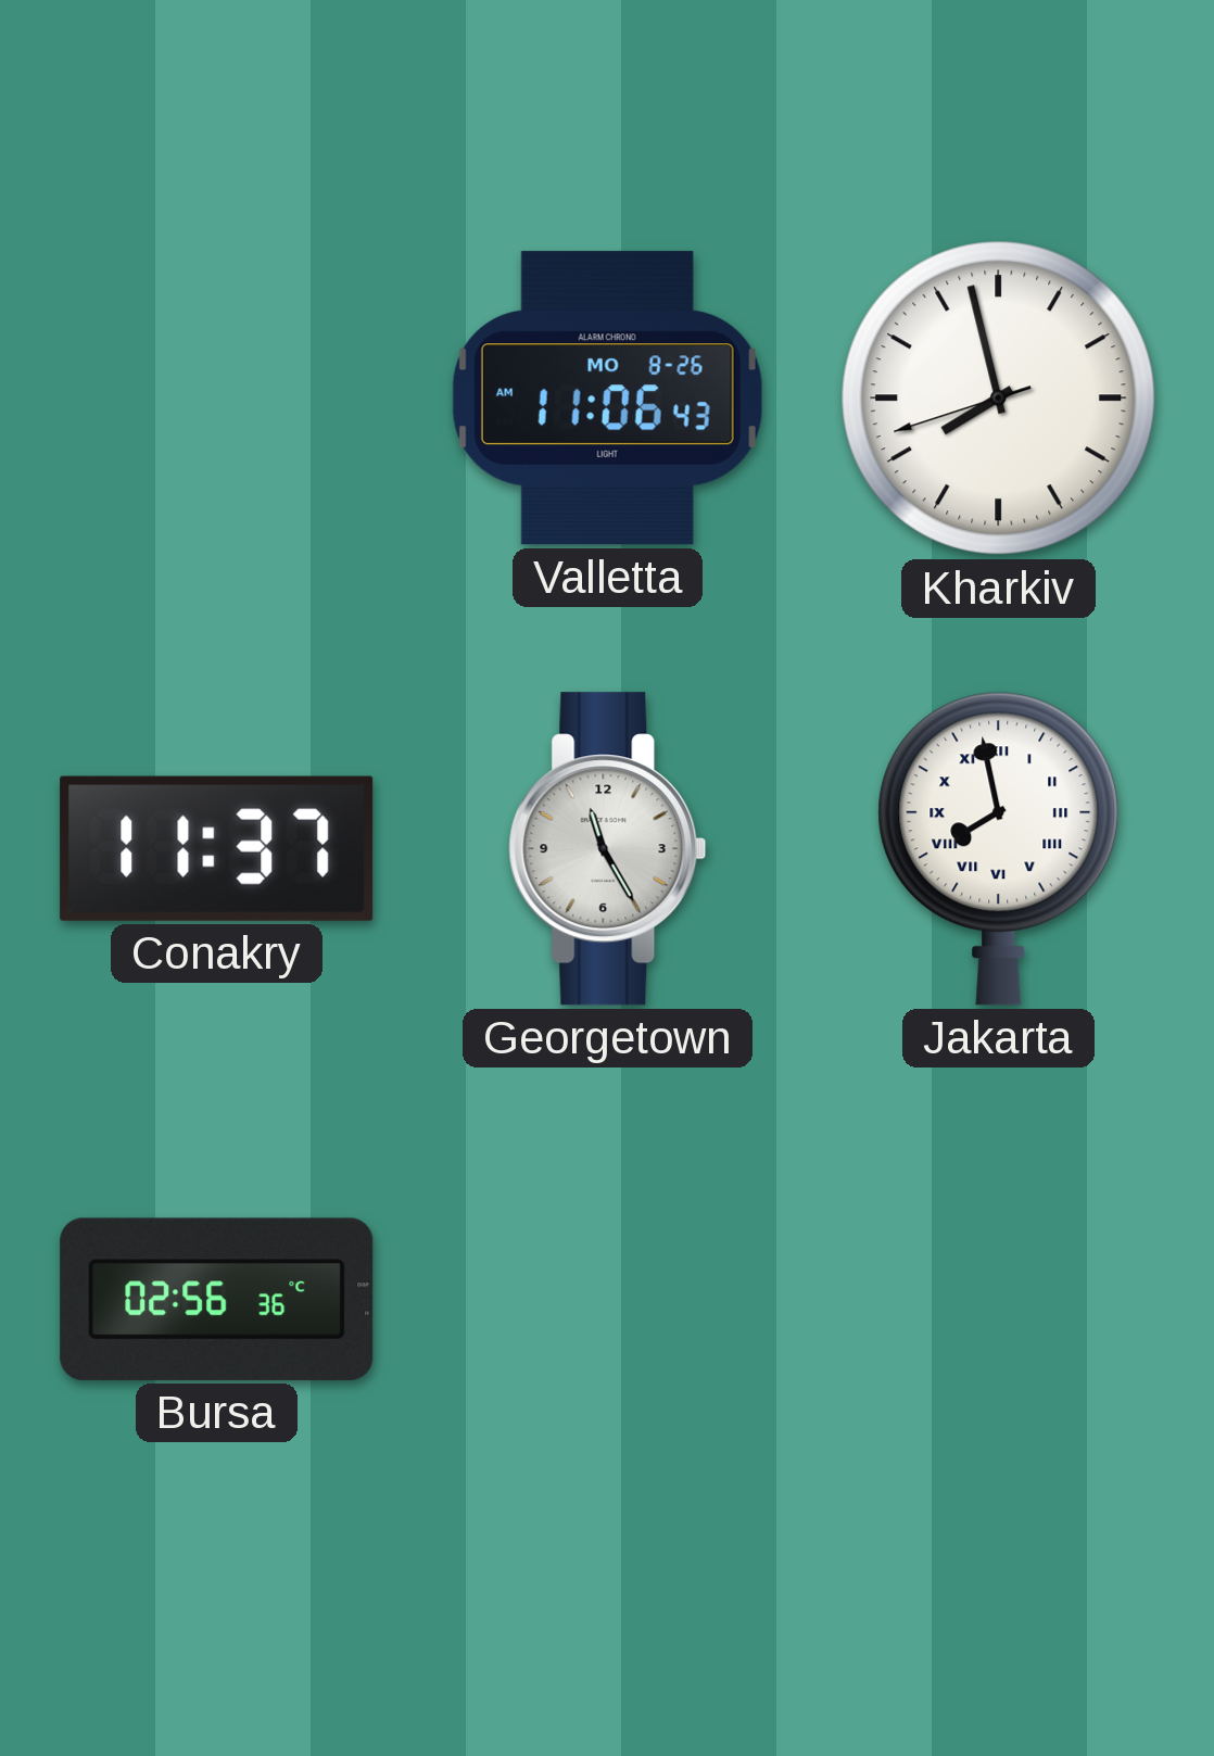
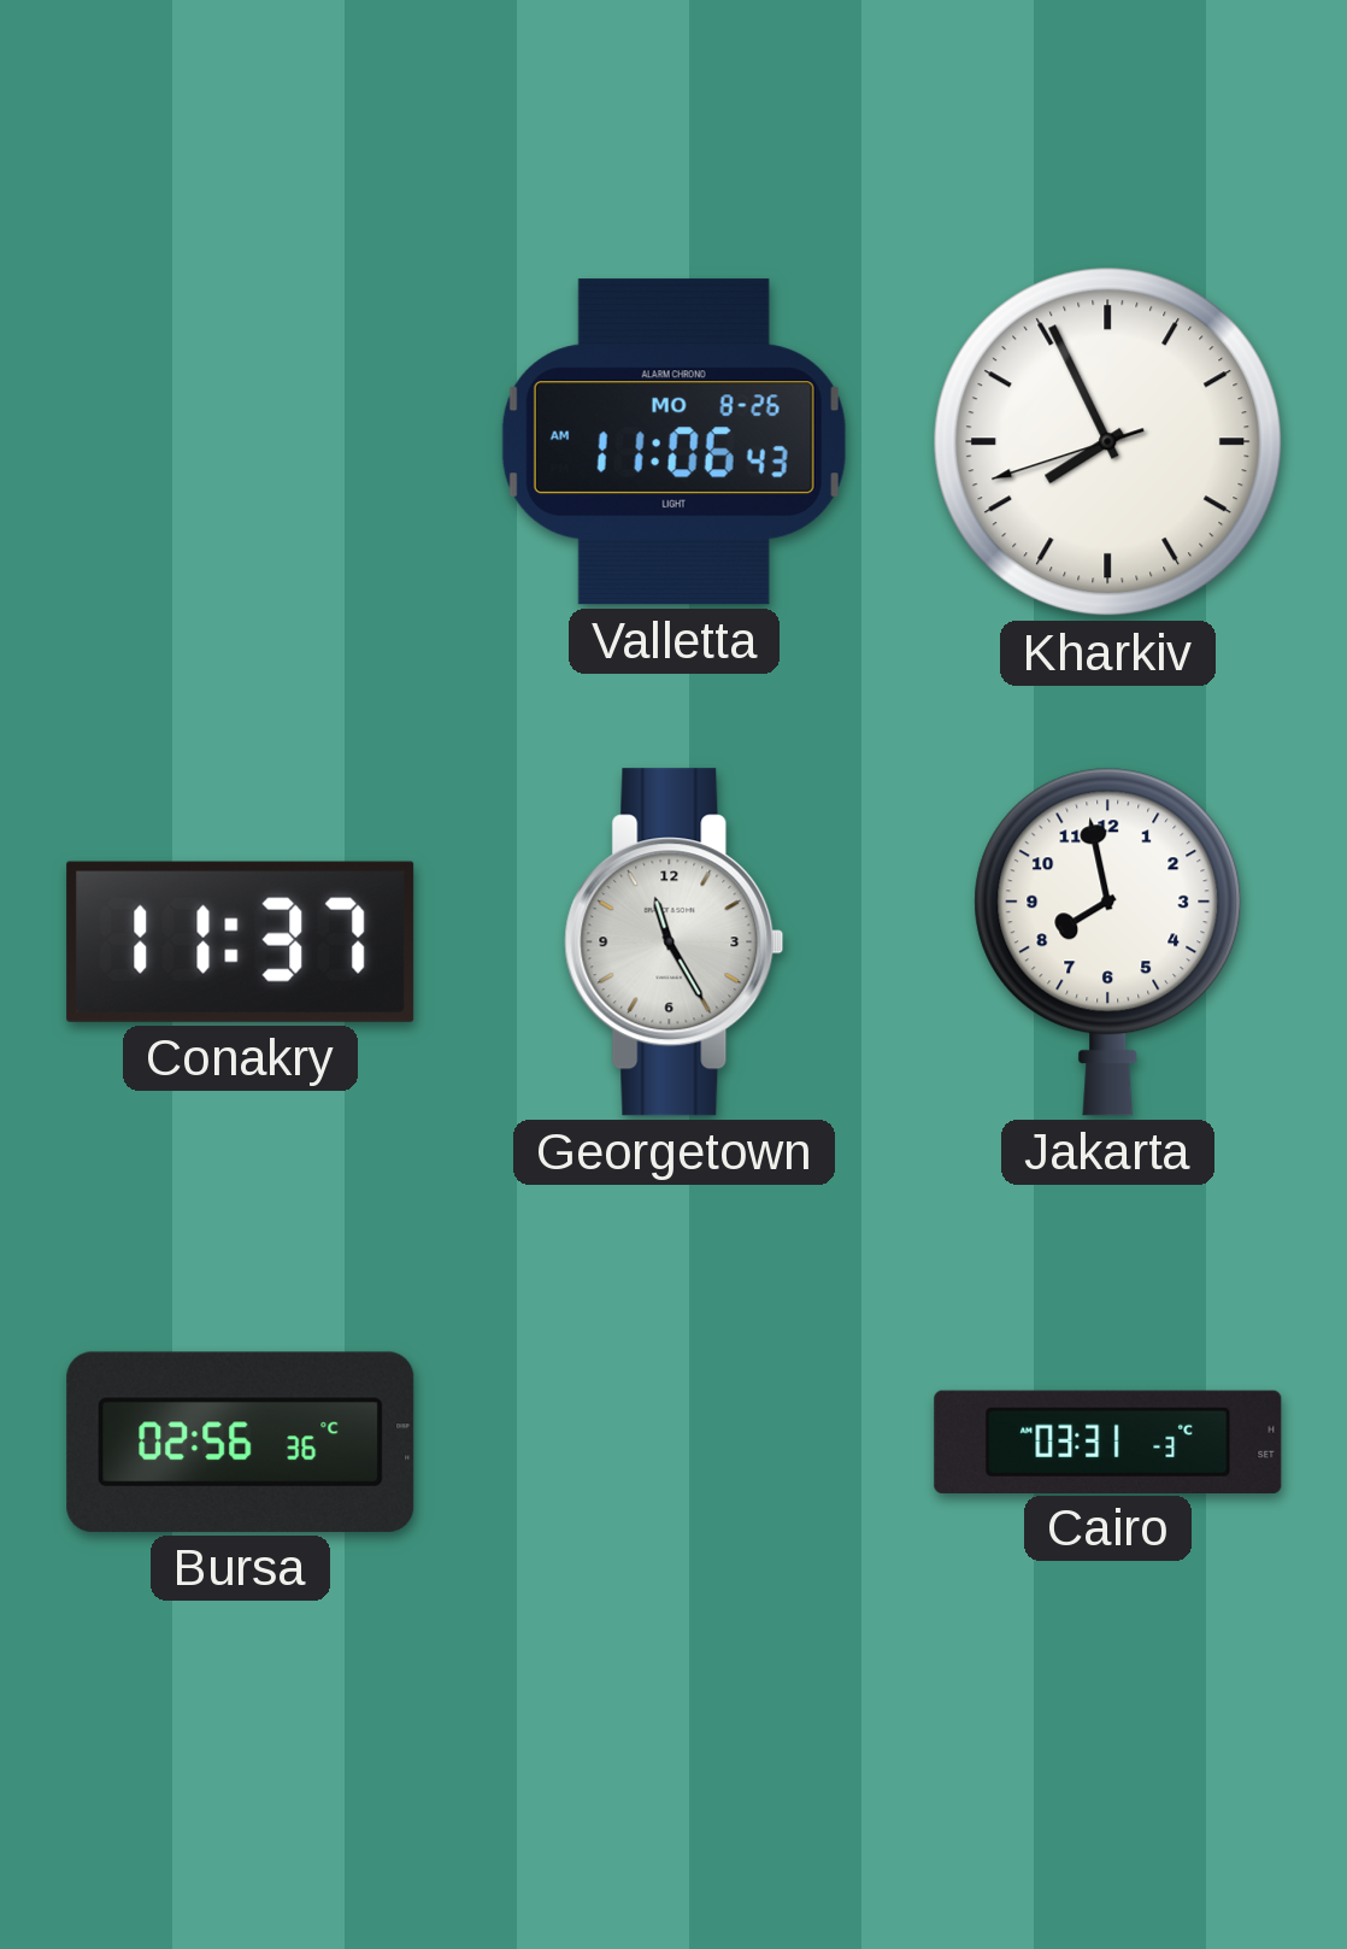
Kharkiv: 7:57 -> 7:55
Jakarta numerals: Roman -> Arabic
Cairo: none -> 03:31
